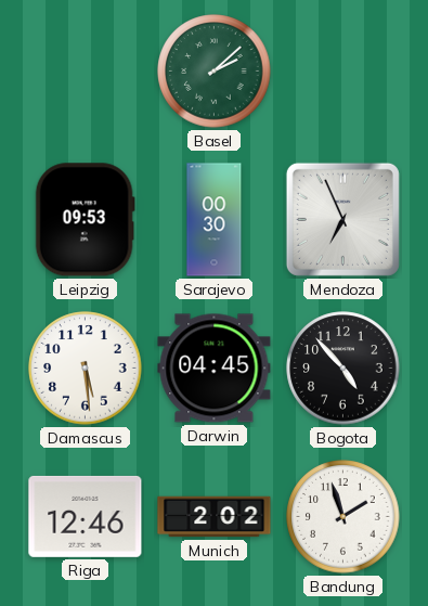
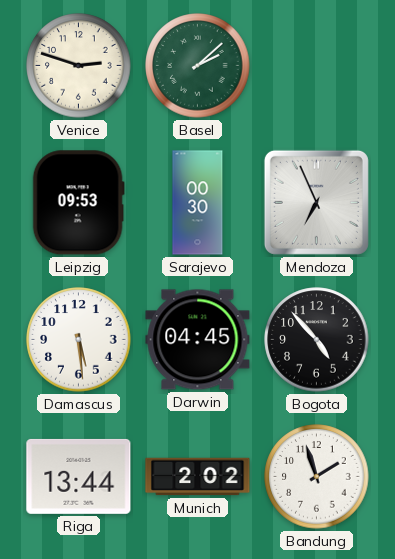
Venice: none -> 2:48
Riga: 12:46 -> 13:44
